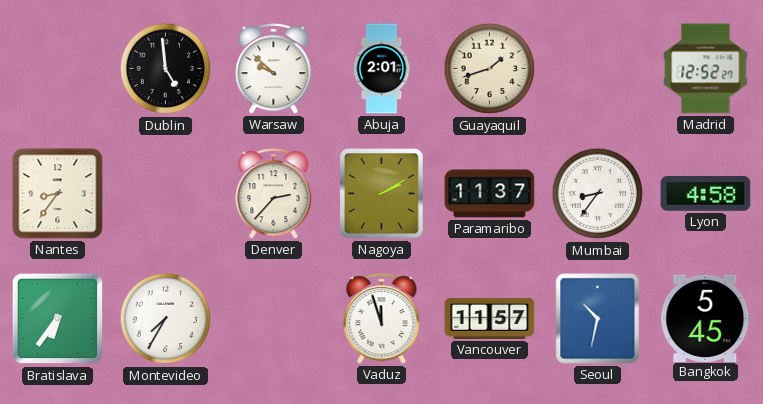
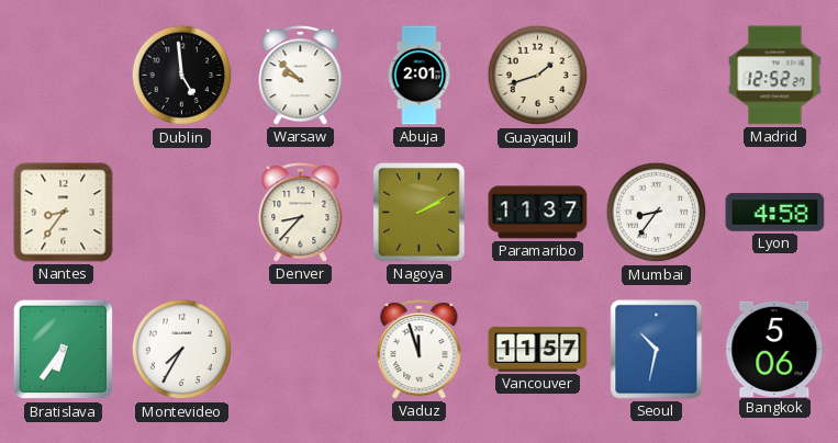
Denver: 2:37 -> 8:37
Bangkok: 5:45 -> 5:06
